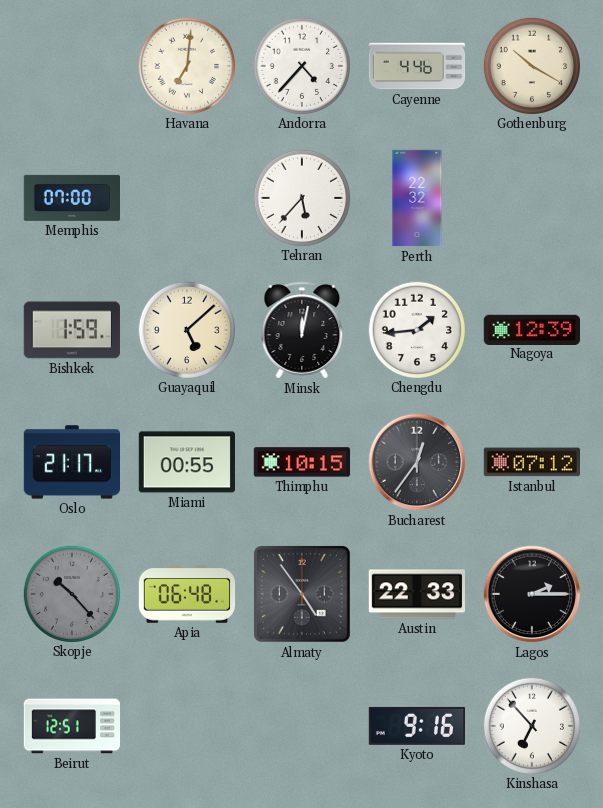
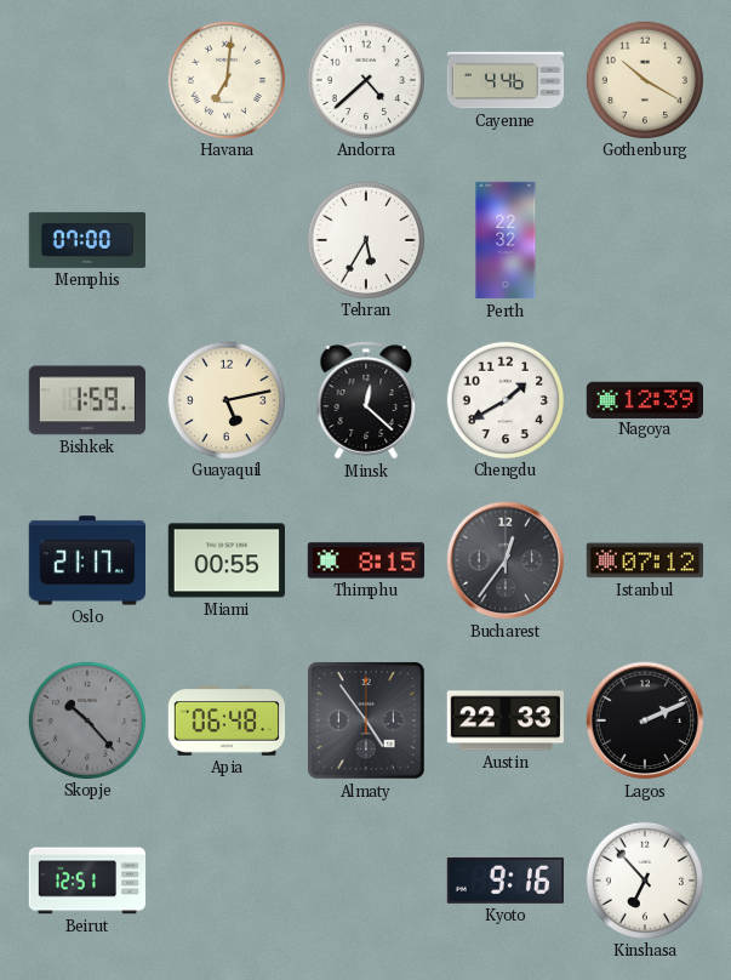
Andorra: 4:37 -> 4:38
Tehran: 5:37 -> 5:35
Guayaquil: 5:08 -> 5:13
Minsk: 12:02 -> 12:22
Chengdu: 1:44 -> 1:40
Thimphu: 10:15 -> 8:15
Lagos: 2:15 -> 2:11
